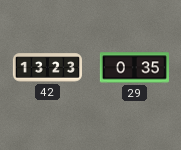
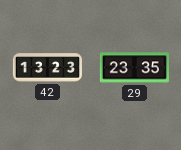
29: 0:35 -> 23:35
